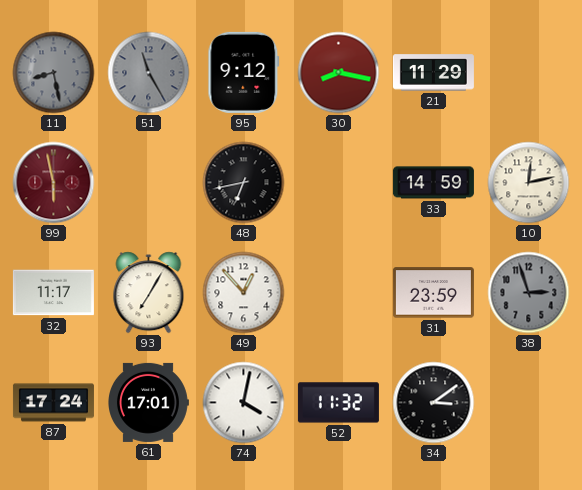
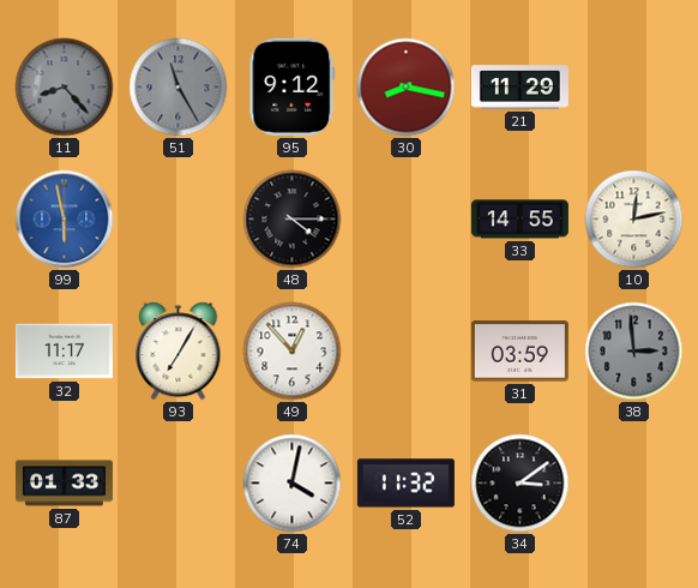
11: 8:28 -> 8:23
99 dial: burgundy -> blue
48: 6:43 -> 4:15
33: 14:59 -> 14:55
31: 23:59 -> 03:59
38: 2:57 -> 2:59
87: 17:24 -> 01:33
61: 17:01 -> none
